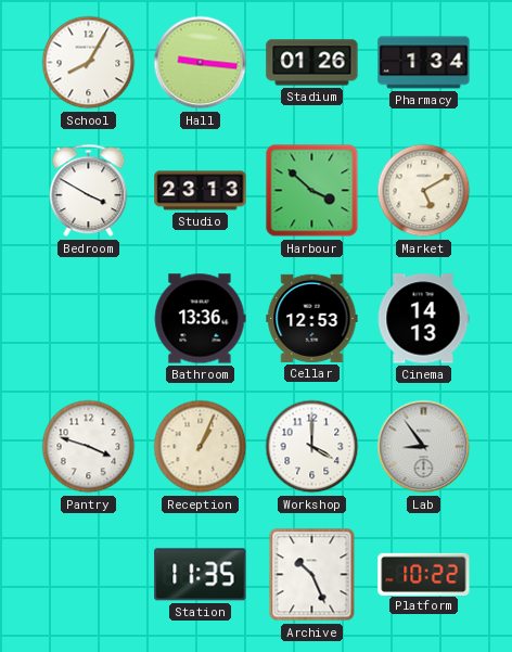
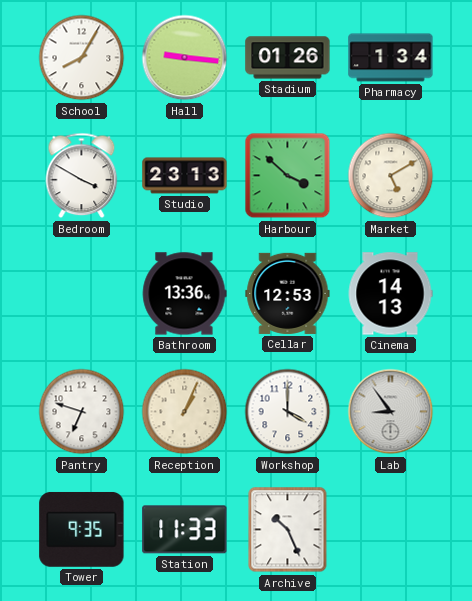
Pantry: 3:48 -> 6:48
Tower: none -> 9:35
Station: 11:35 -> 11:33
Platform: 10:22 -> none
